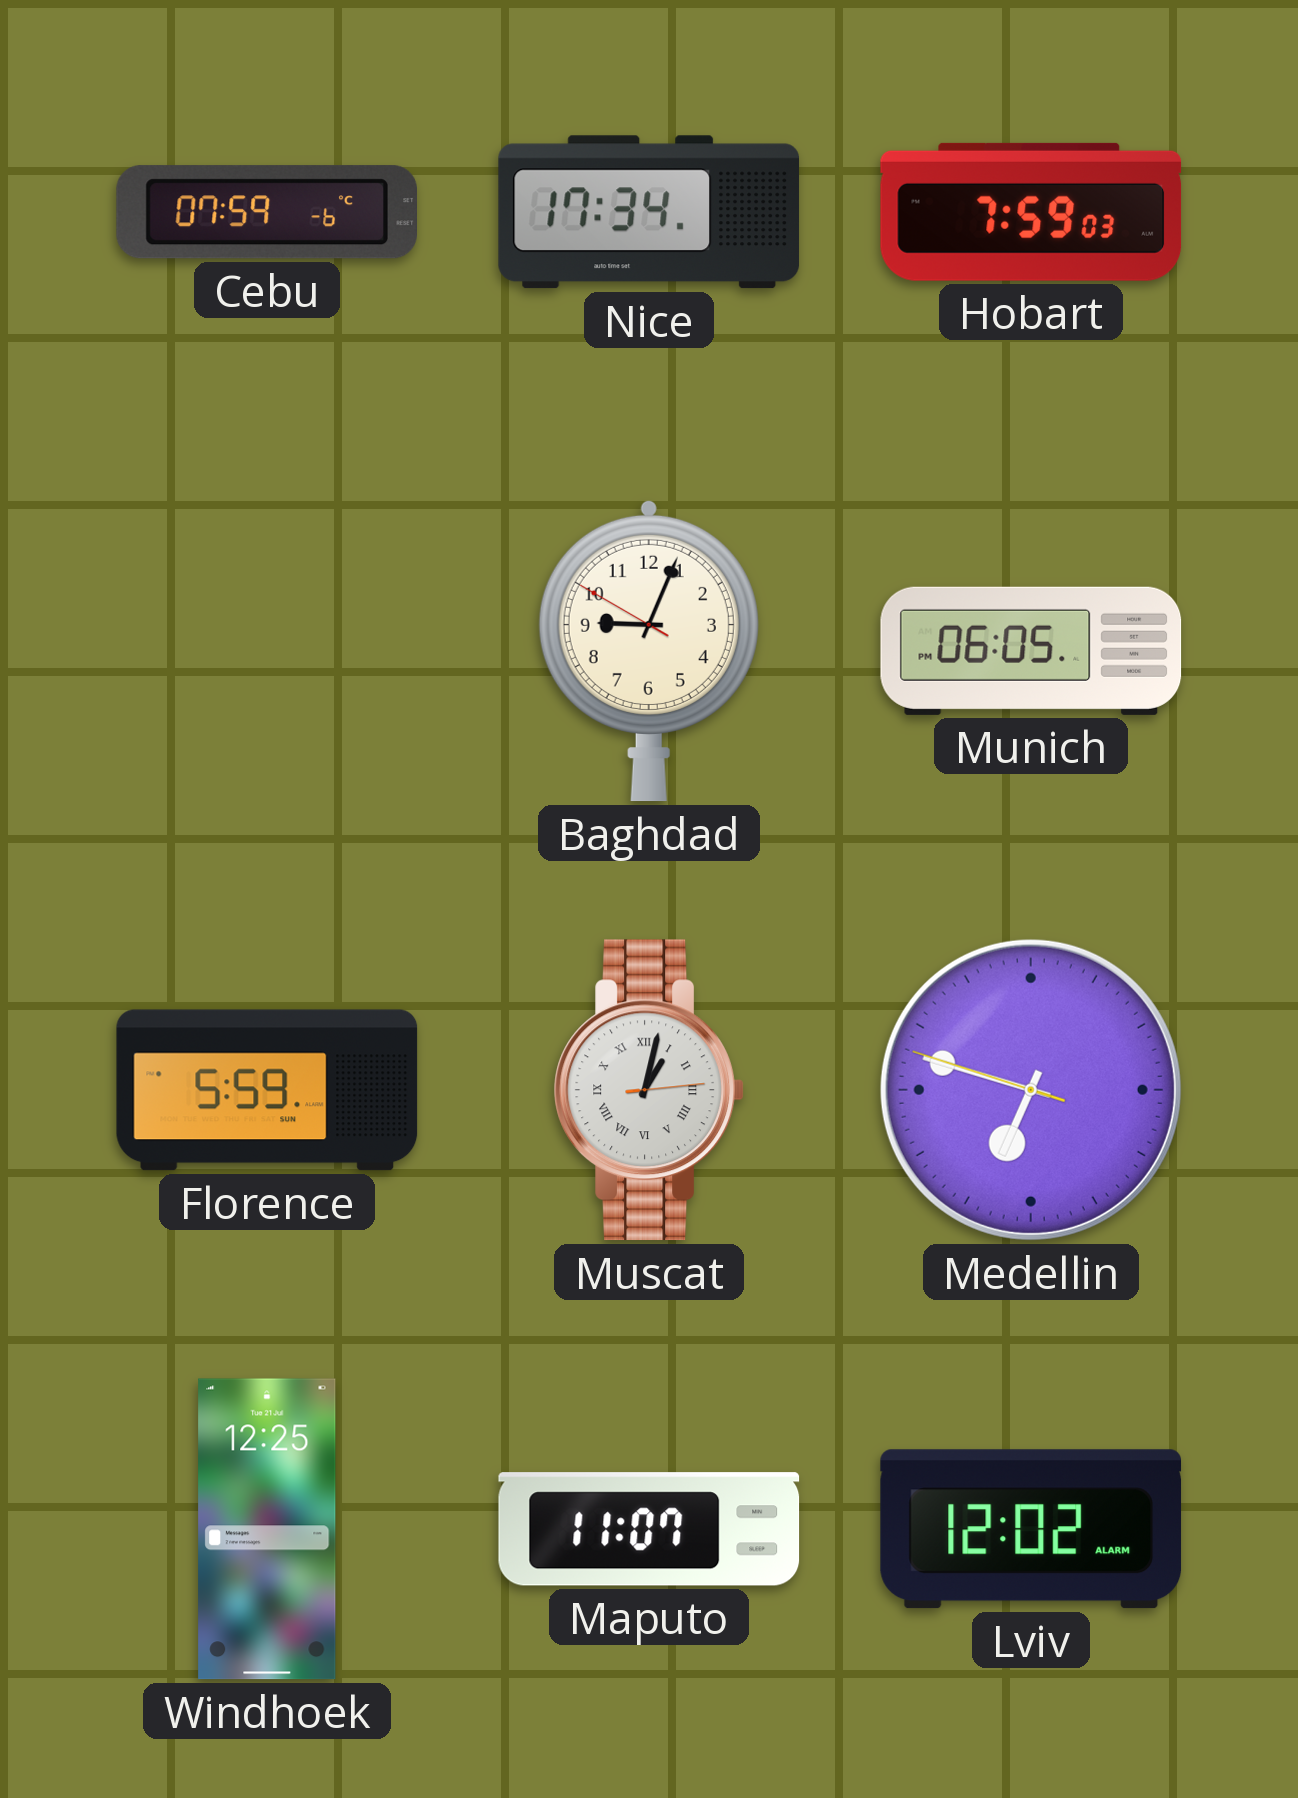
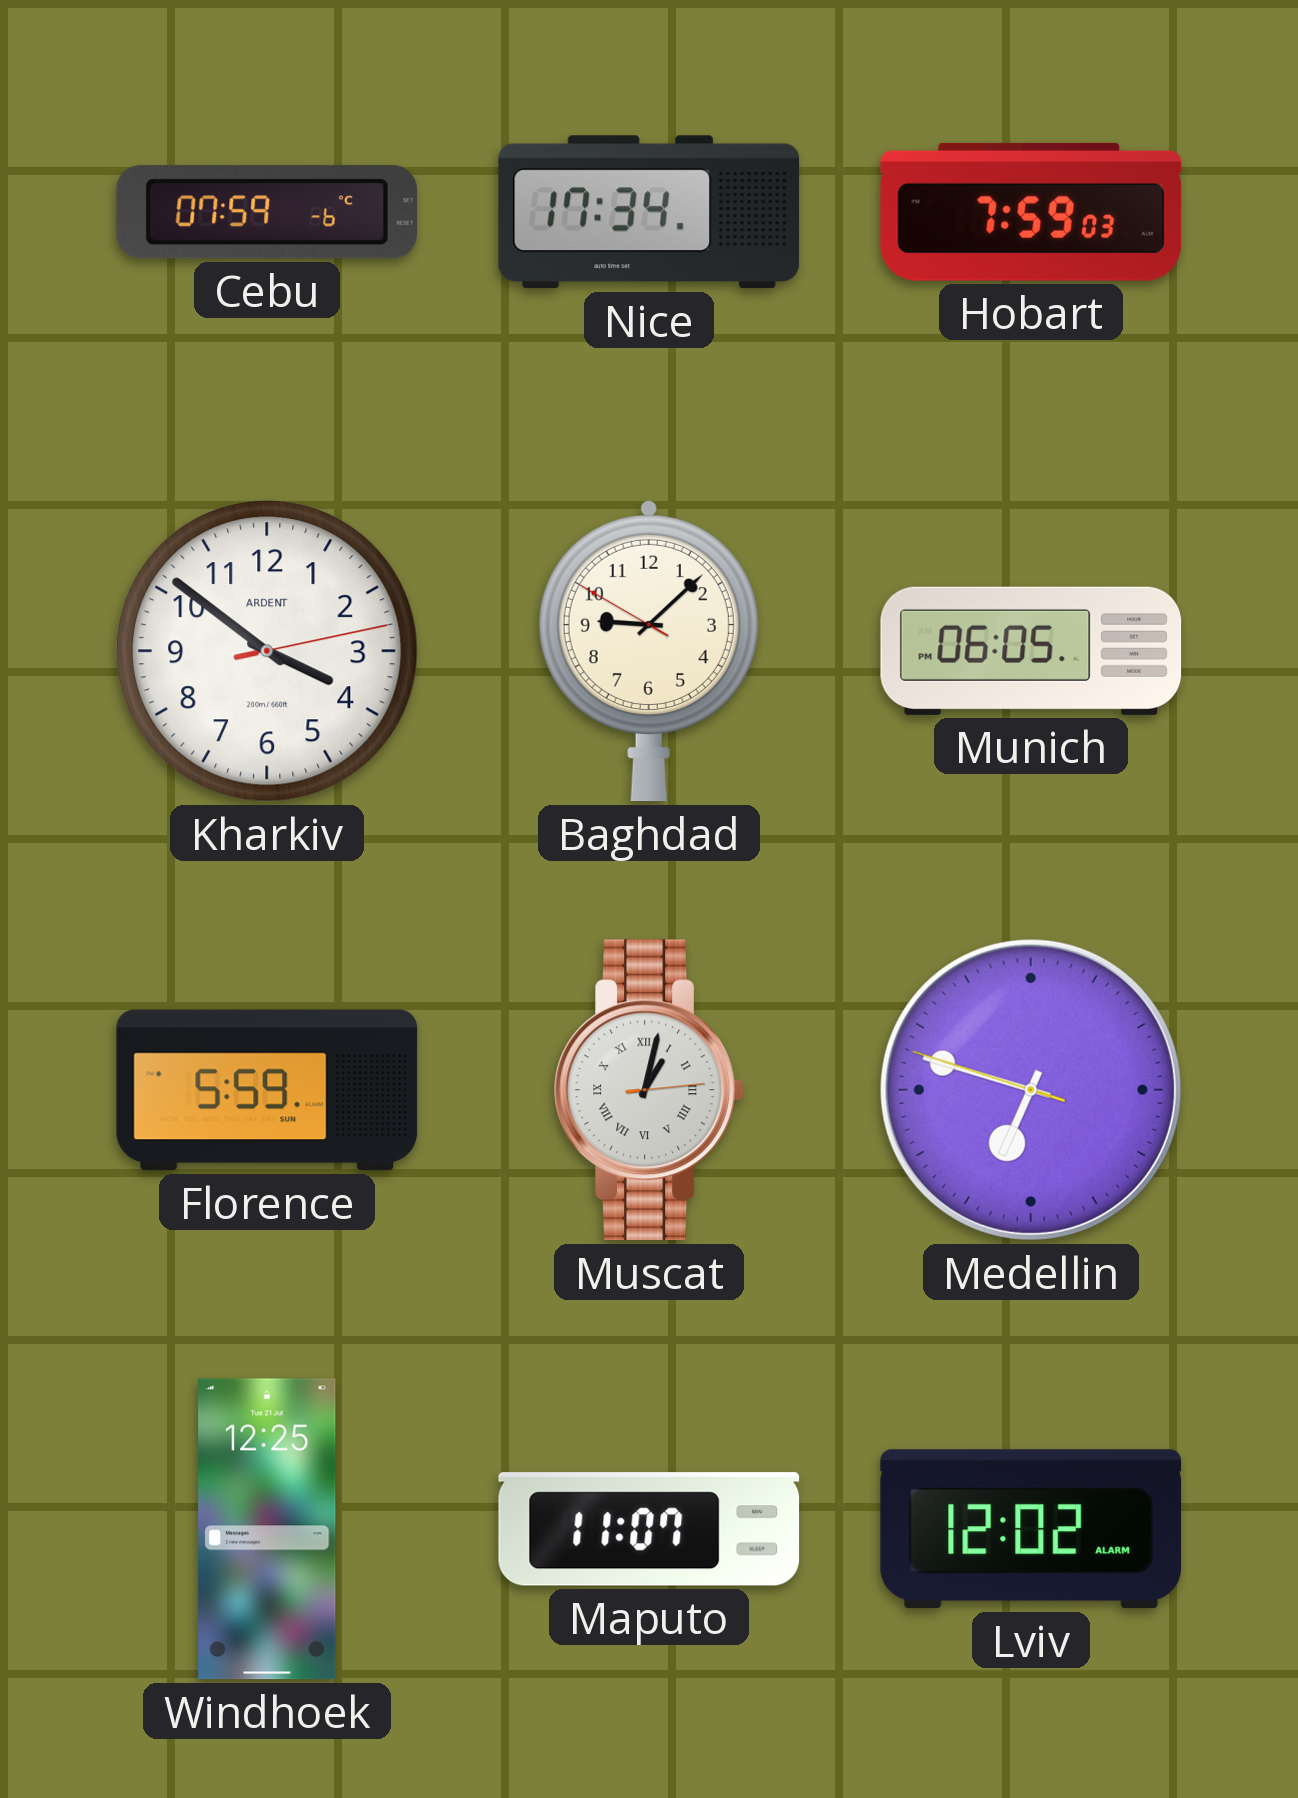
Kharkiv: none -> 3:51
Baghdad: 9:03 -> 9:07
